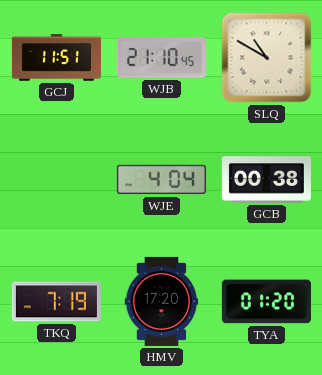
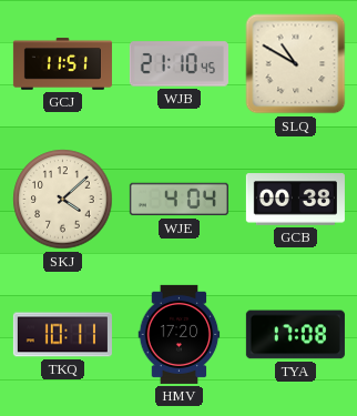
SKJ: none -> 4:08
TKQ: 7:19 -> 10:11
TYA: 01:20 -> 17:08
